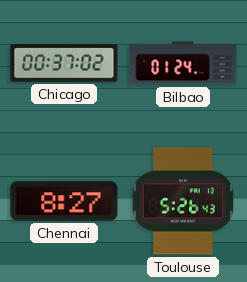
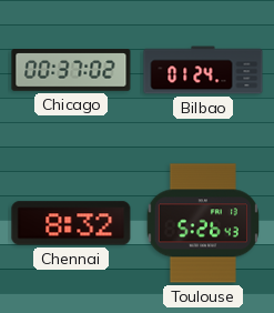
Chennai: 8:27 -> 8:32
